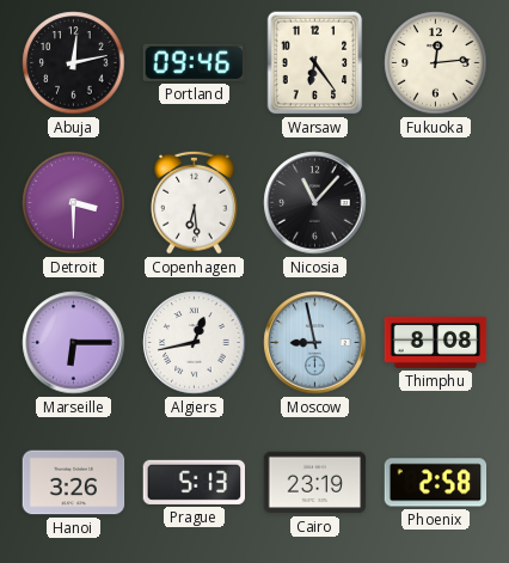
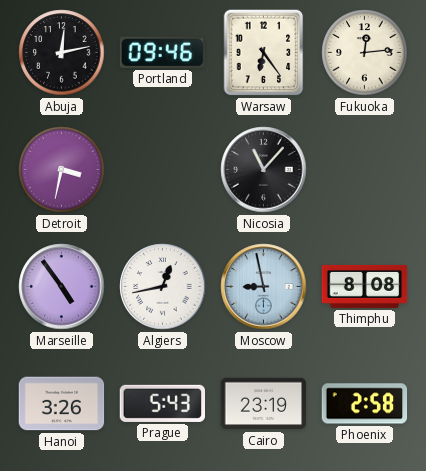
Detroit: 3:30 -> 3:32
Copenhagen: 6:29 -> none
Marseille: 6:15 -> 4:54
Prague: 5:13 -> 5:43
